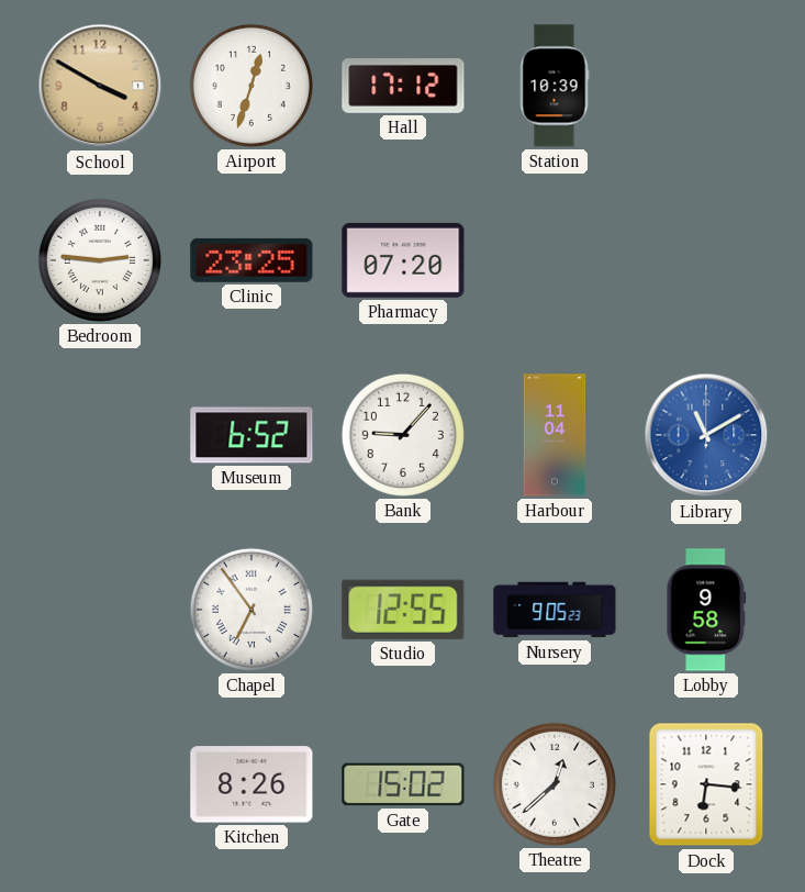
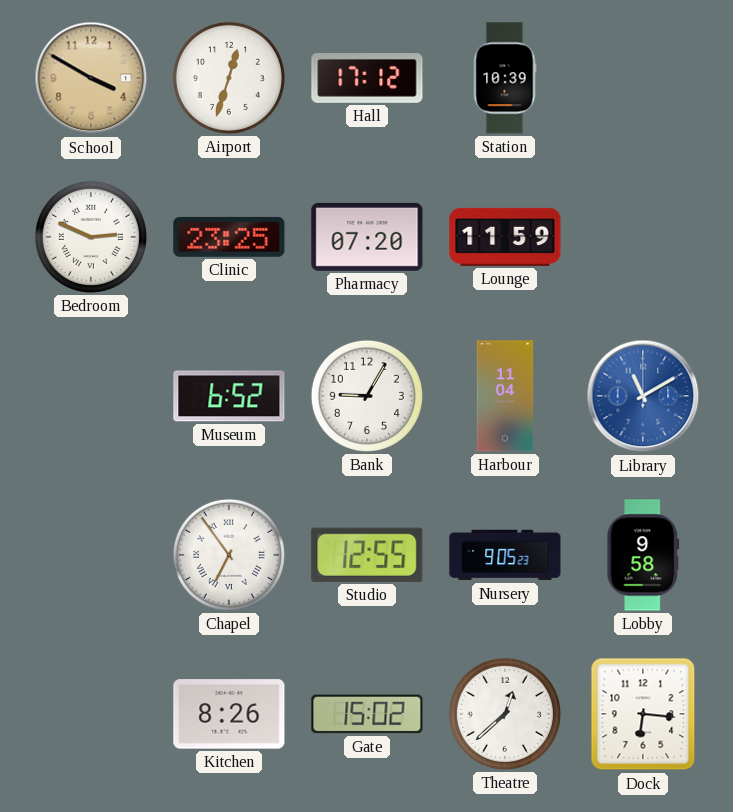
Bedroom: 2:46 -> 2:49
Lounge: none -> 11:59
Bank: 9:07 -> 9:05
